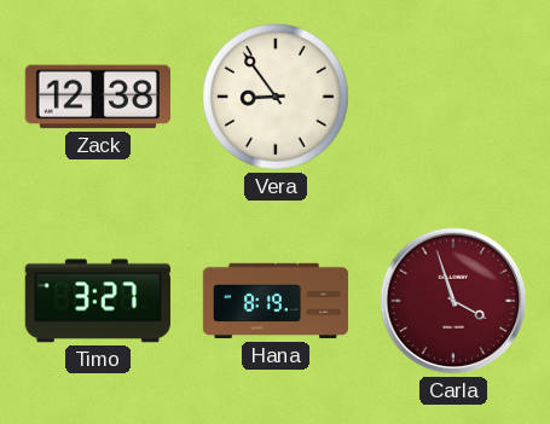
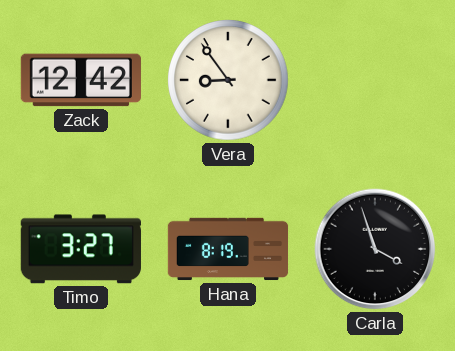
Zack: 12:38 -> 12:42
Carla dial: burgundy -> black
